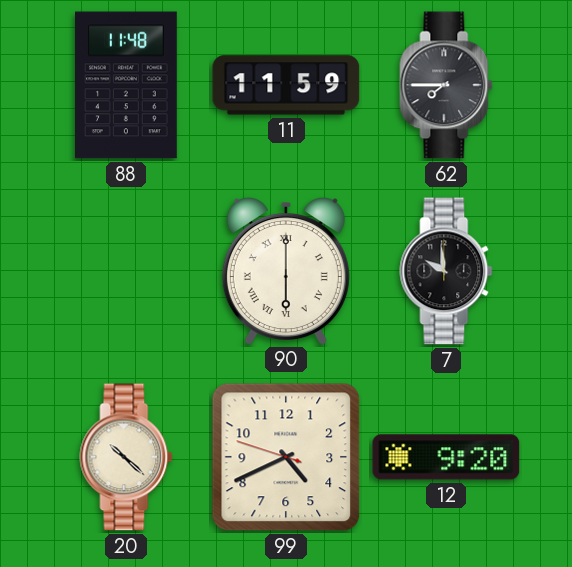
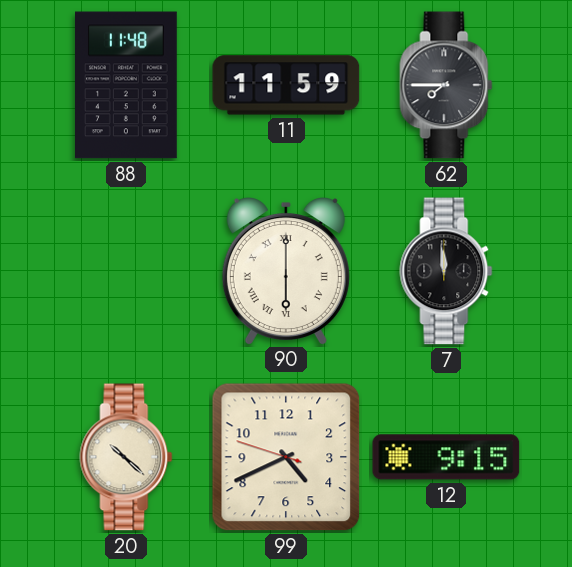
7: 9:59 -> 11:59
12: 9:20 -> 9:15
